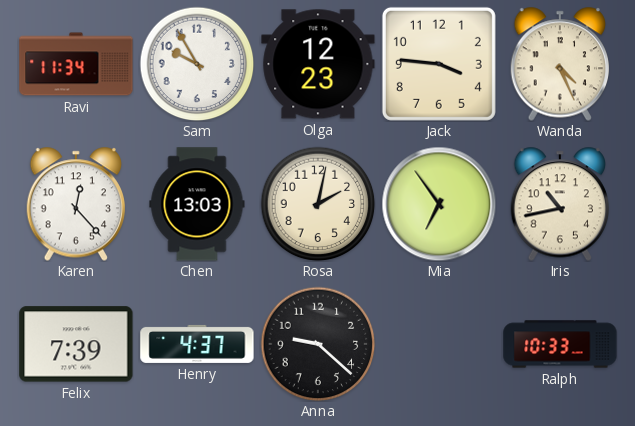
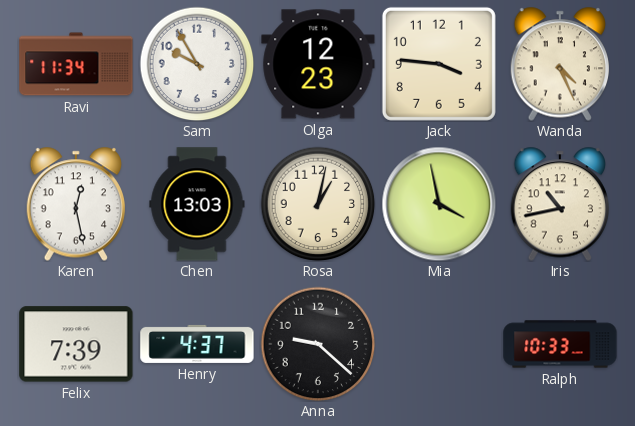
Karen: 12:23 -> 12:28
Rosa: 2:02 -> 1:02
Mia: 6:54 -> 3:58
